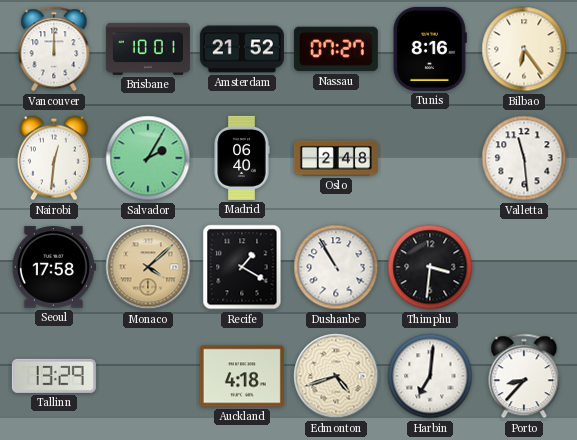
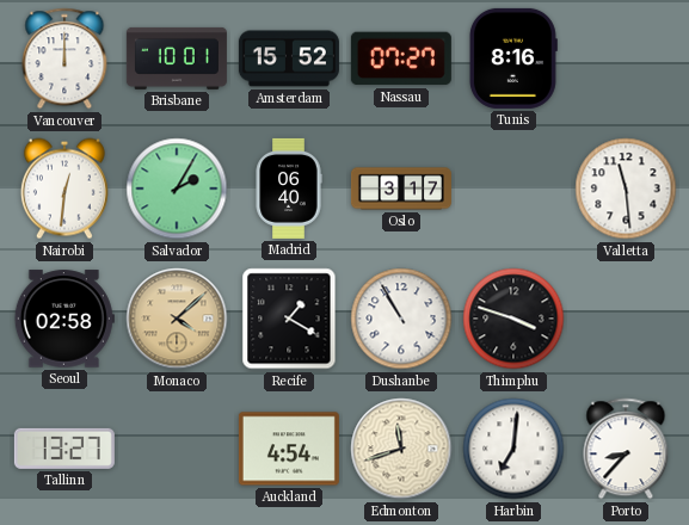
Amsterdam: 21:52 -> 15:52
Bilbao: 6:24 -> none
Oslo: 2:48 -> 3:17
Seoul: 17:58 -> 02:58
Thimphu: 3:31 -> 3:48
Tallinn: 13:29 -> 13:27
Auckland: 4:18 -> 4:54
Edmonton: 4:42 -> 11:42
